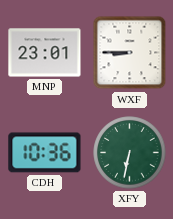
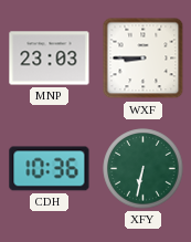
MNP: 23:01 -> 23:03
